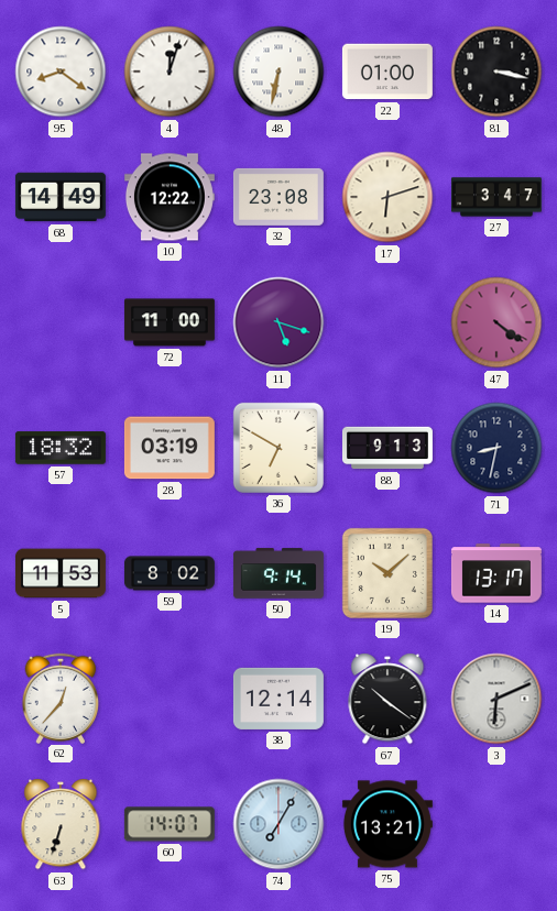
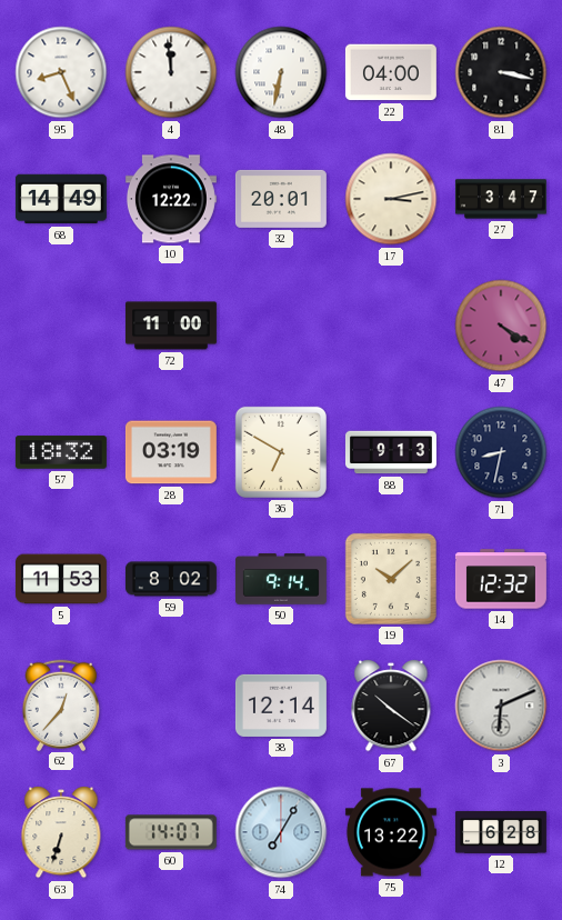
95: 8:21 -> 8:26
4: 12:03 -> 11:59
22: 01:00 -> 04:00
32: 23:08 -> 20:01
17: 6:12 -> 3:13
11: 5:18 -> none
47: 4:21 -> 4:20
14: 13:17 -> 12:32
75: 13:21 -> 13:22
12: none -> 6:28
